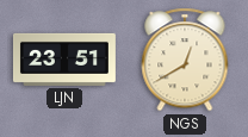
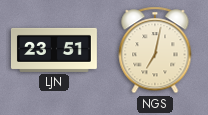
NGS: 12:40 -> 7:02
